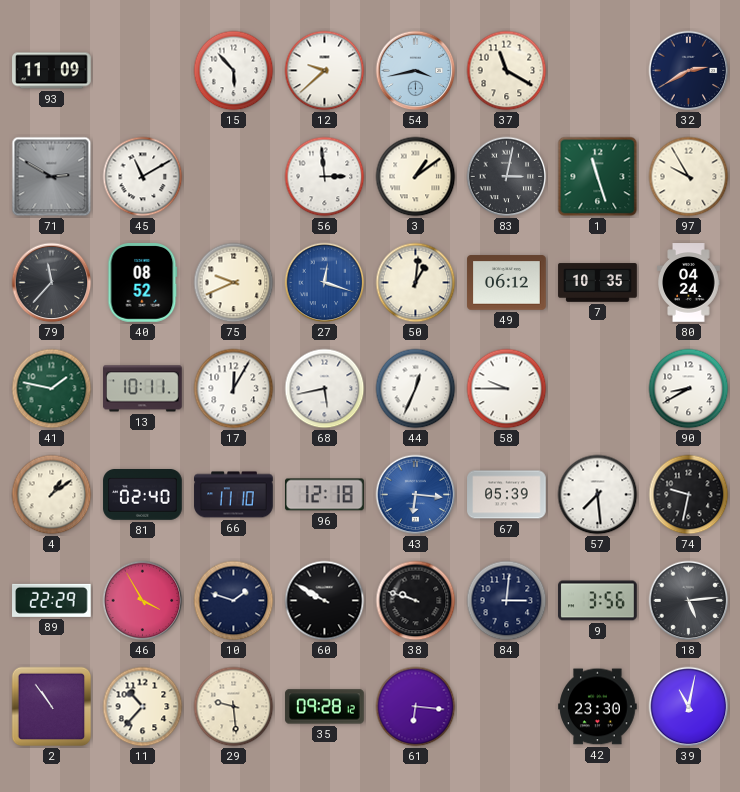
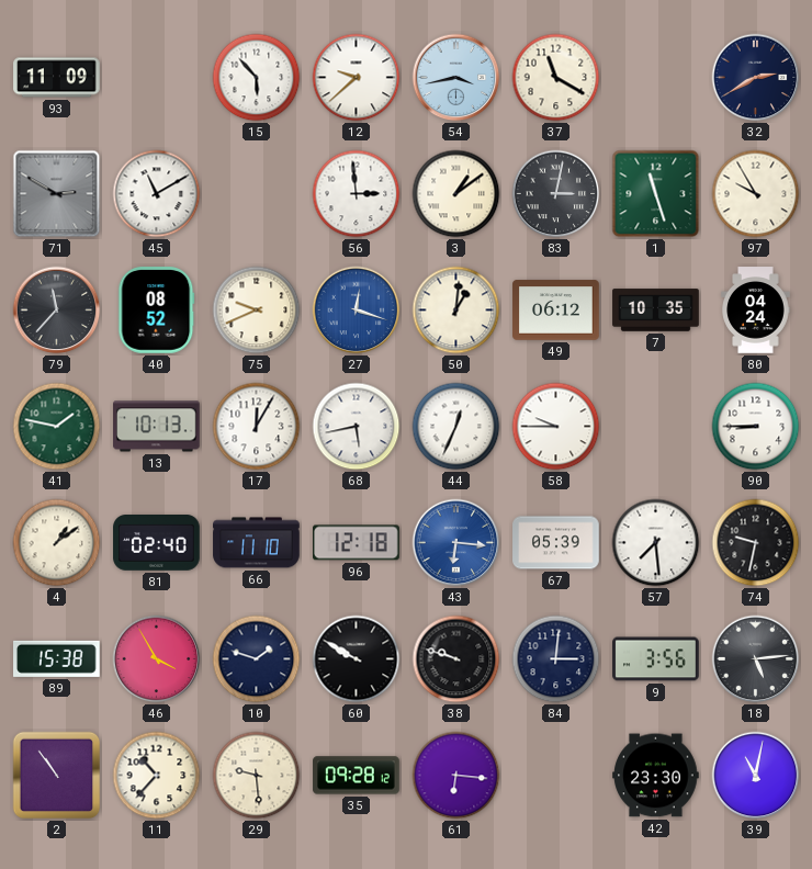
13: 10:11 -> 10:13
90: 8:40 -> 8:45
89: 22:29 -> 15:38
